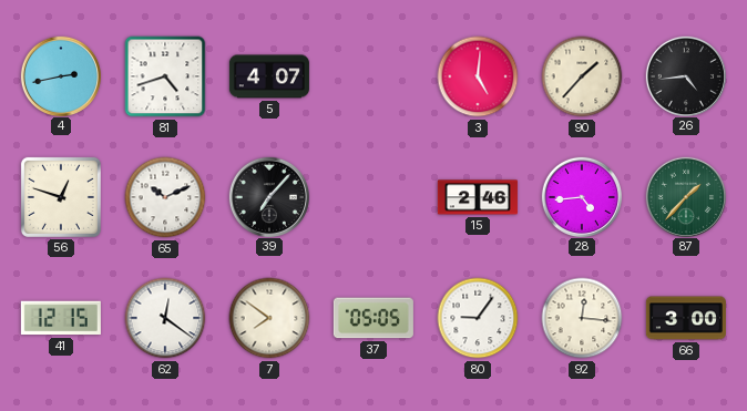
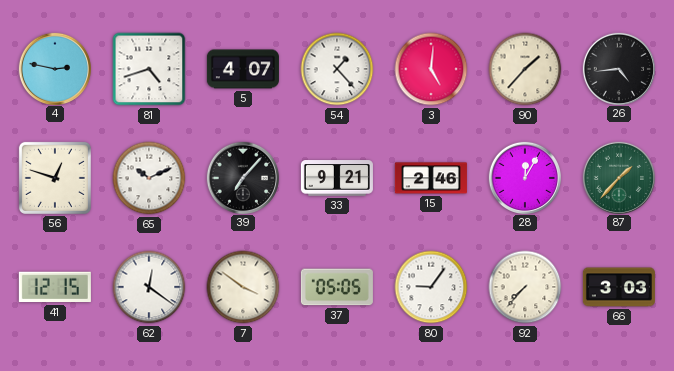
4: 2:43 -> 2:47
54: none -> 1:23
33: none -> 9:21
28: 4:44 -> 12:05
7: 7:51 -> 3:51
92: 12:16 -> 7:37
66: 3:00 -> 3:03
